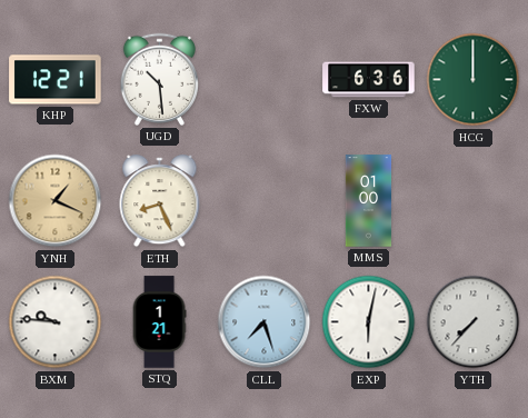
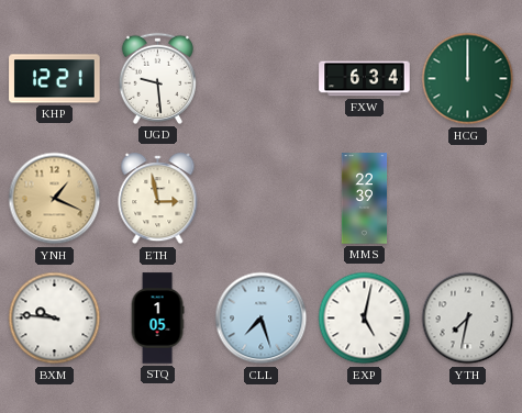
UGD: 10:29 -> 9:29
FXW: 6:36 -> 6:34
ETH: 8:26 -> 2:58
MMS: 01:00 -> 22:39
STQ: 1:21 -> 1:05
EXP: 6:02 -> 5:02
YTH: 7:37 -> 7:32
